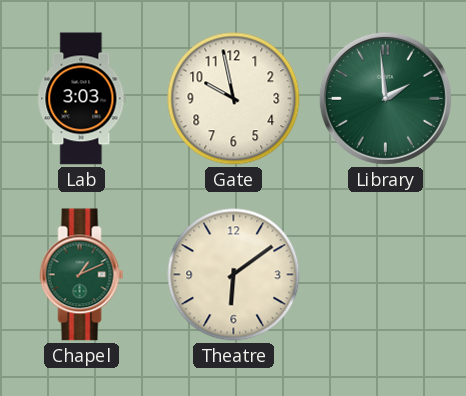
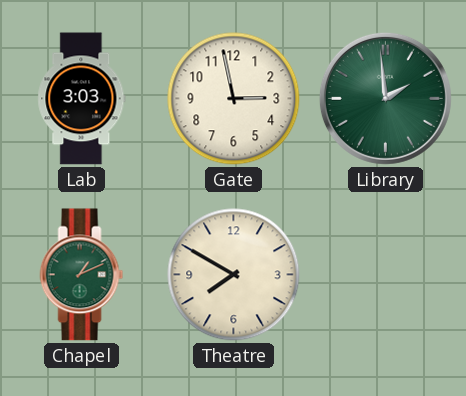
Gate: 9:58 -> 2:58
Theatre: 6:09 -> 7:50
